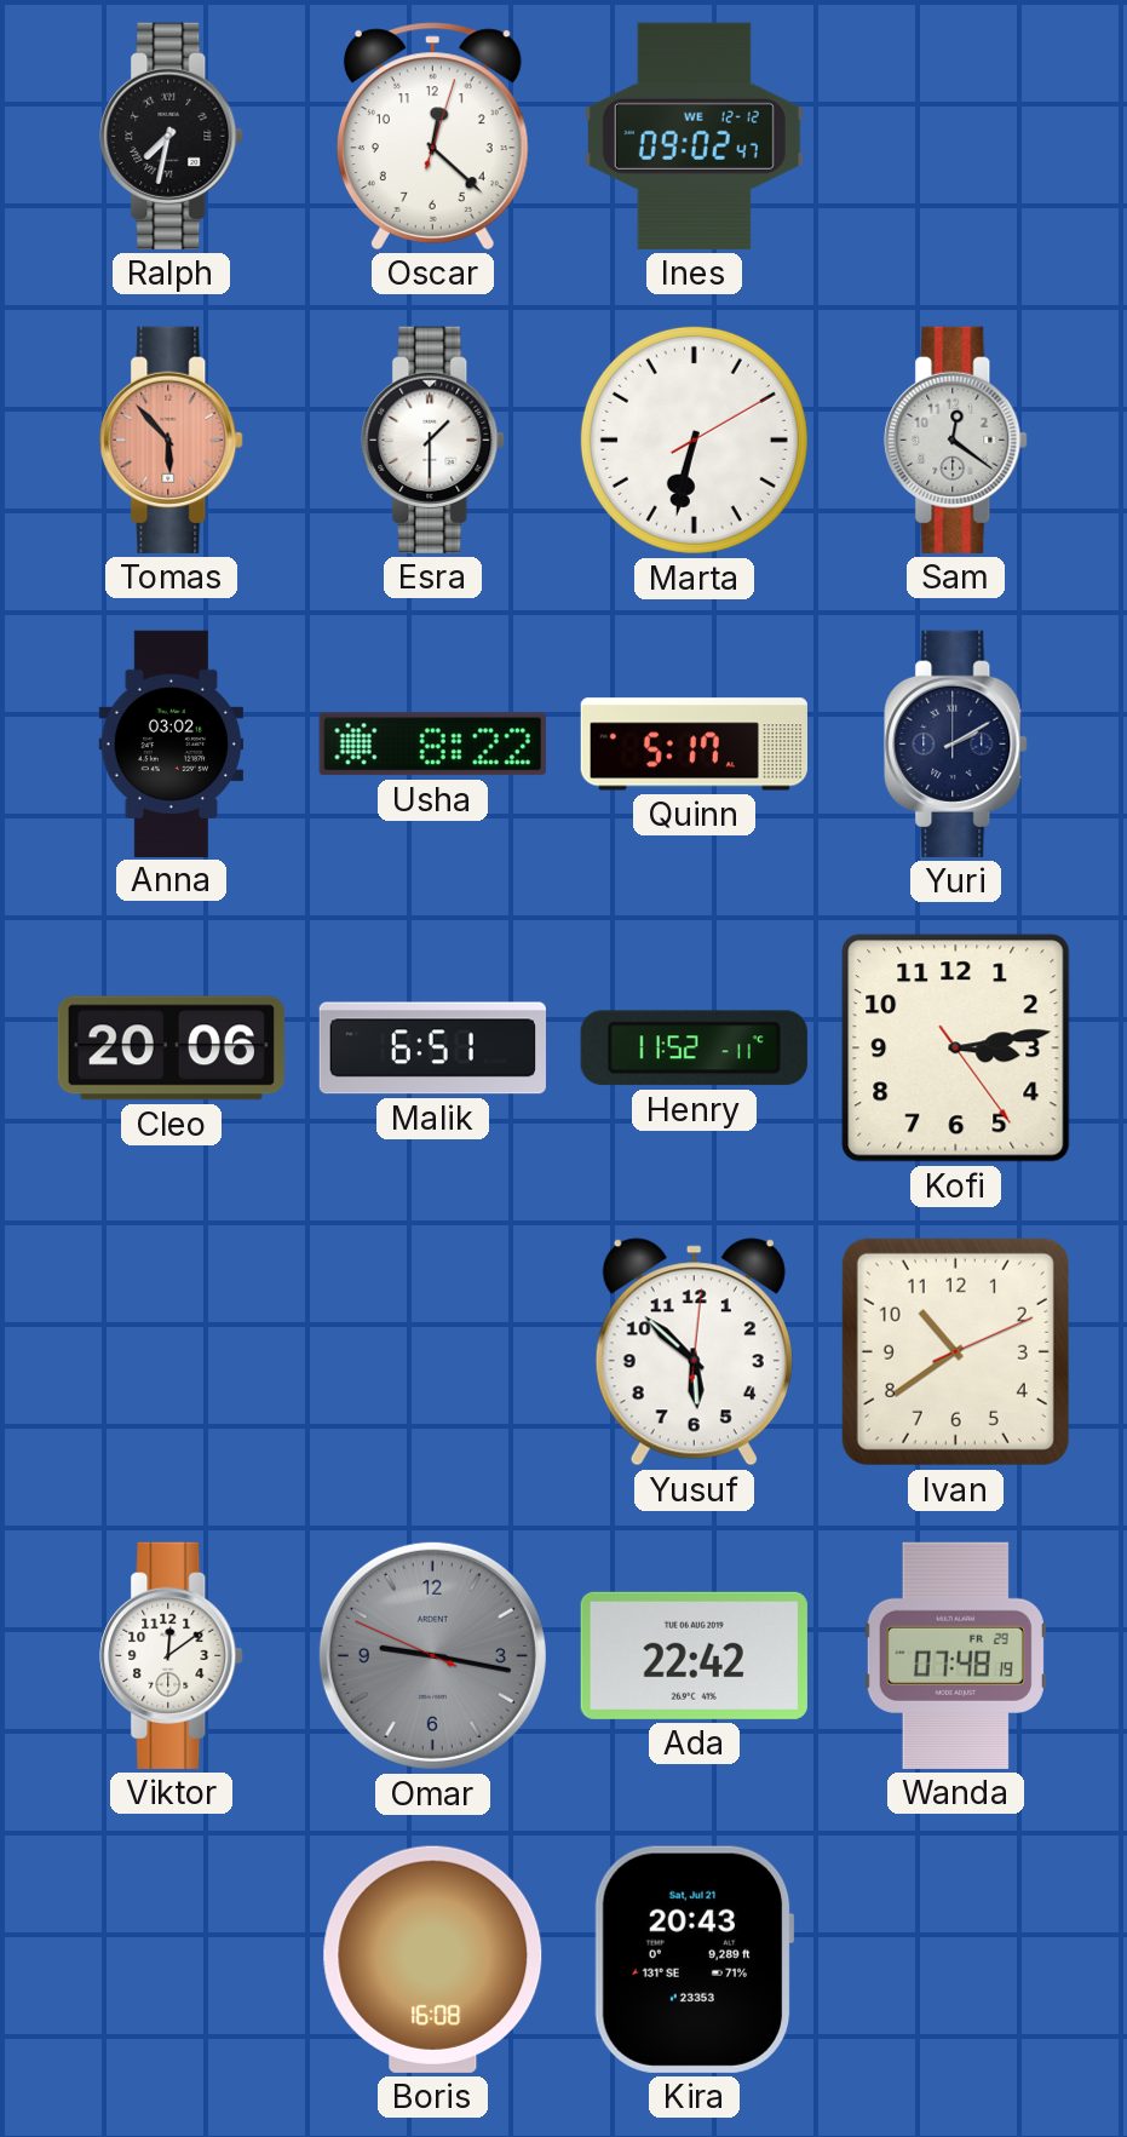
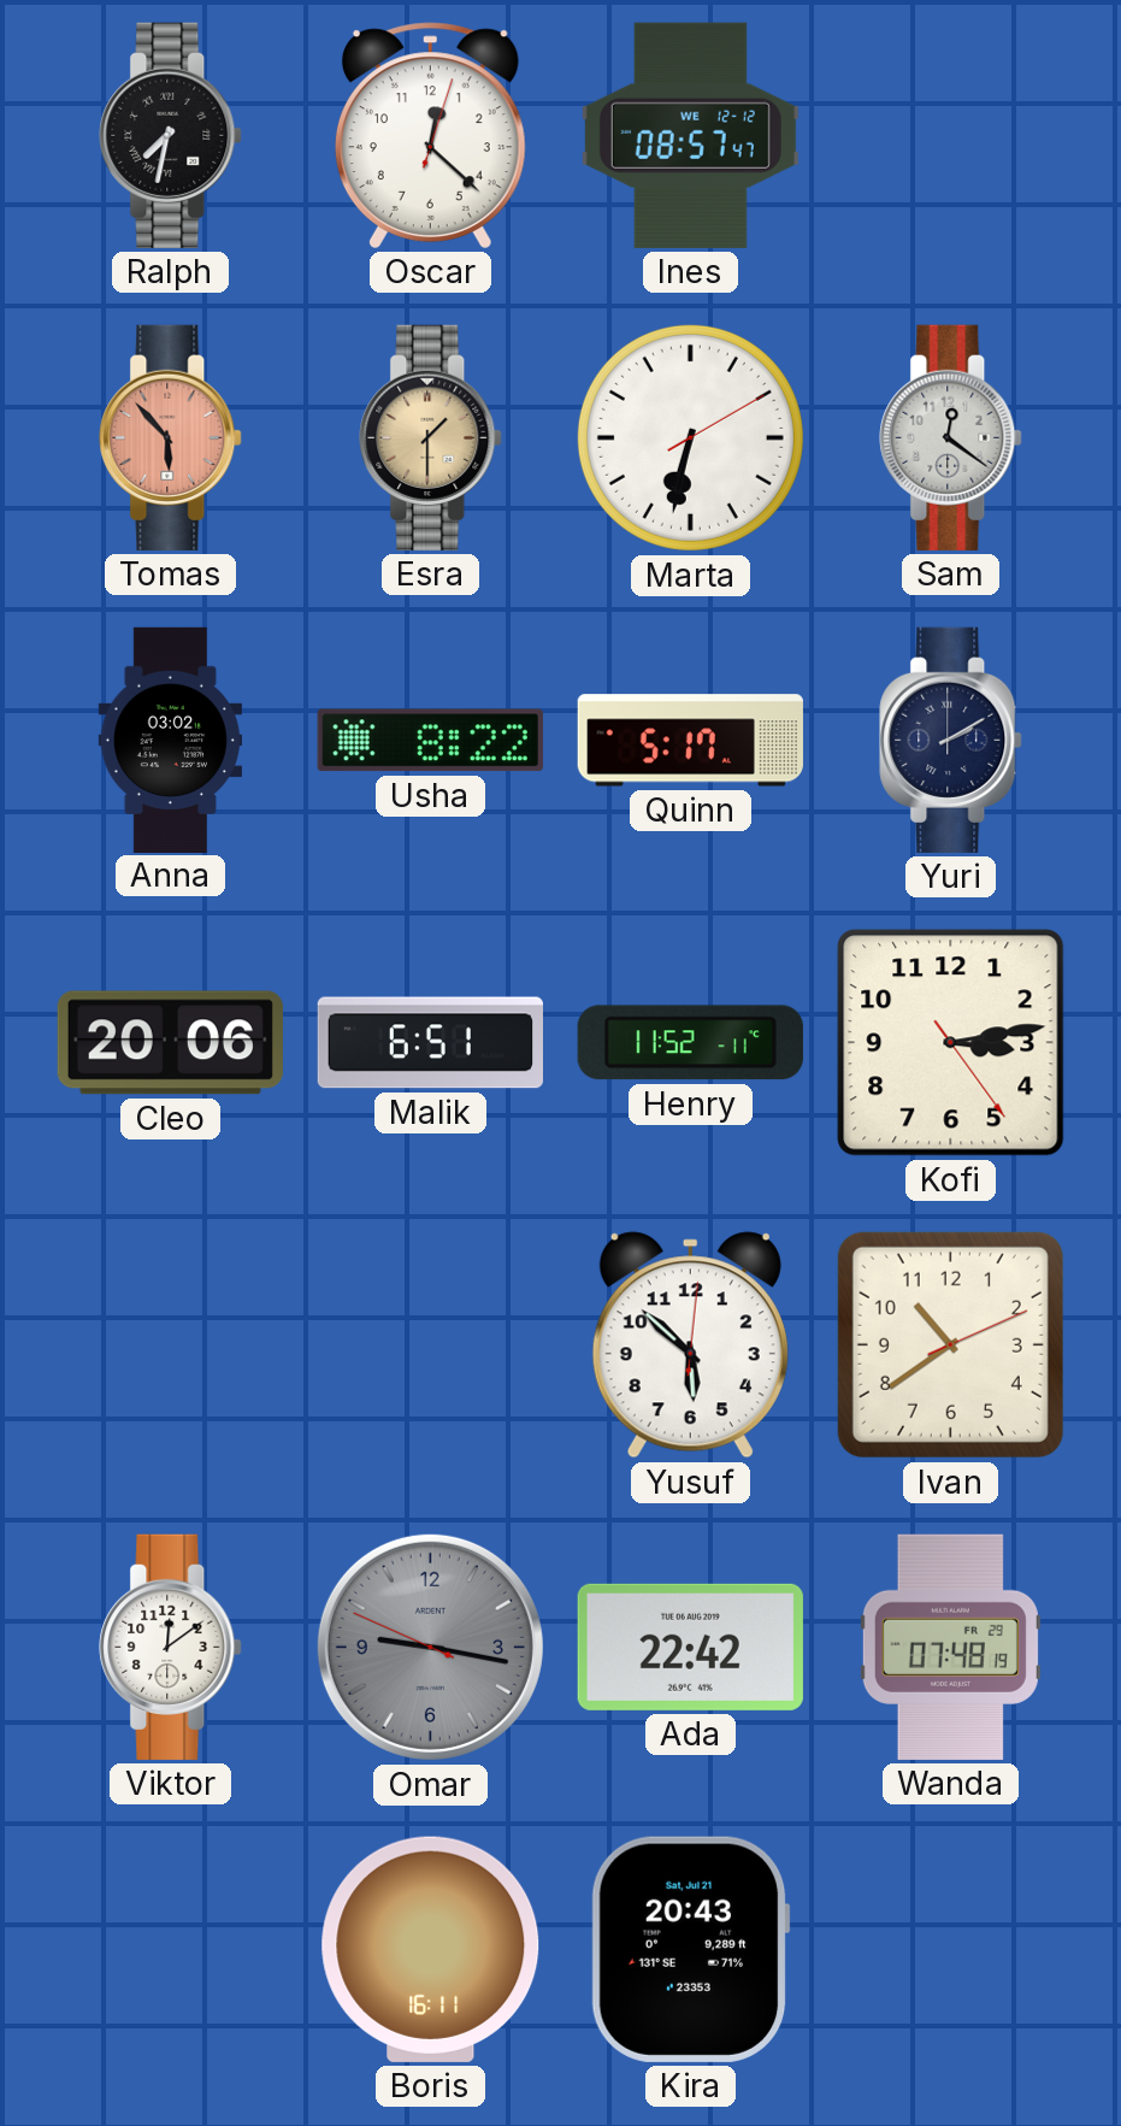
Ines: 09:02 -> 08:57
Esra dial: white -> champagne
Boris: 16:08 -> 16:11
